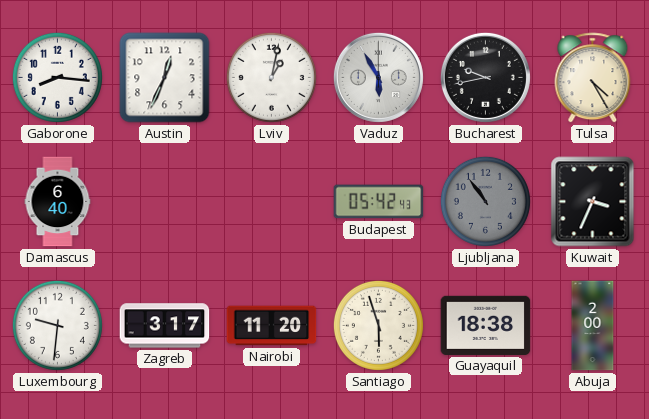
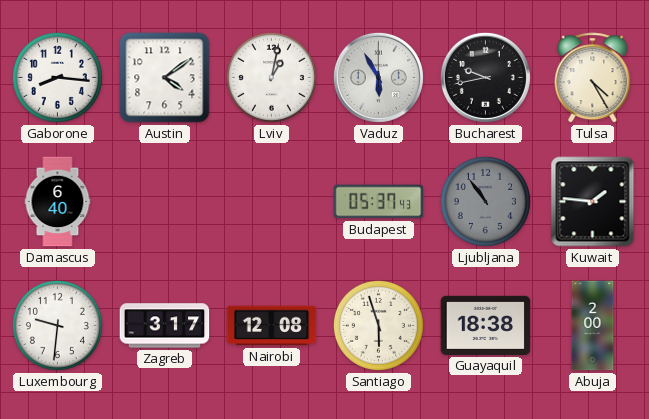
Austin: 12:34 -> 4:09
Budapest: 05:42 -> 05:37
Kuwait: 3:34 -> 1:46
Nairobi: 11:20 -> 12:08
